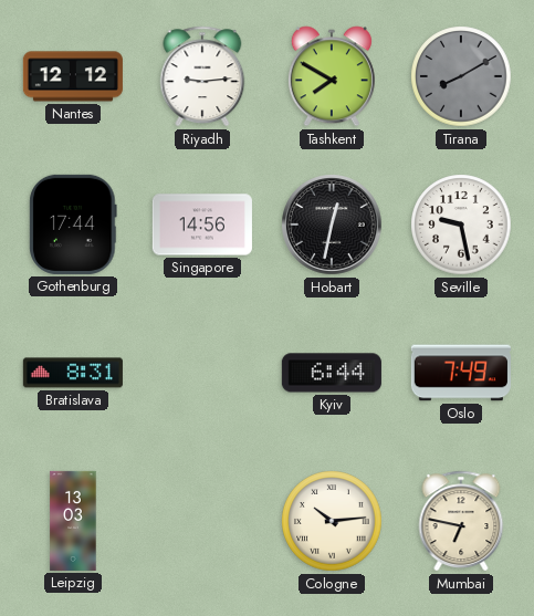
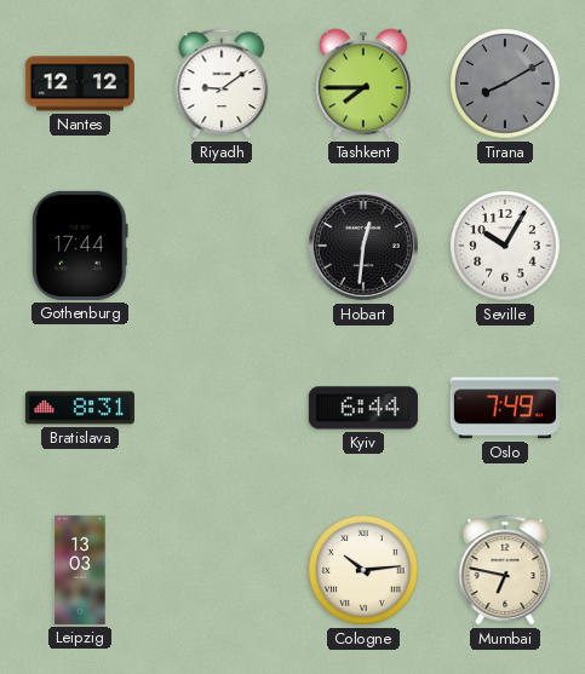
Riyadh: 9:14 -> 9:09
Tashkent: 7:50 -> 7:45
Singapore: 14:56 -> none
Hobart: 12:32 -> 12:31
Seville: 9:28 -> 10:05
